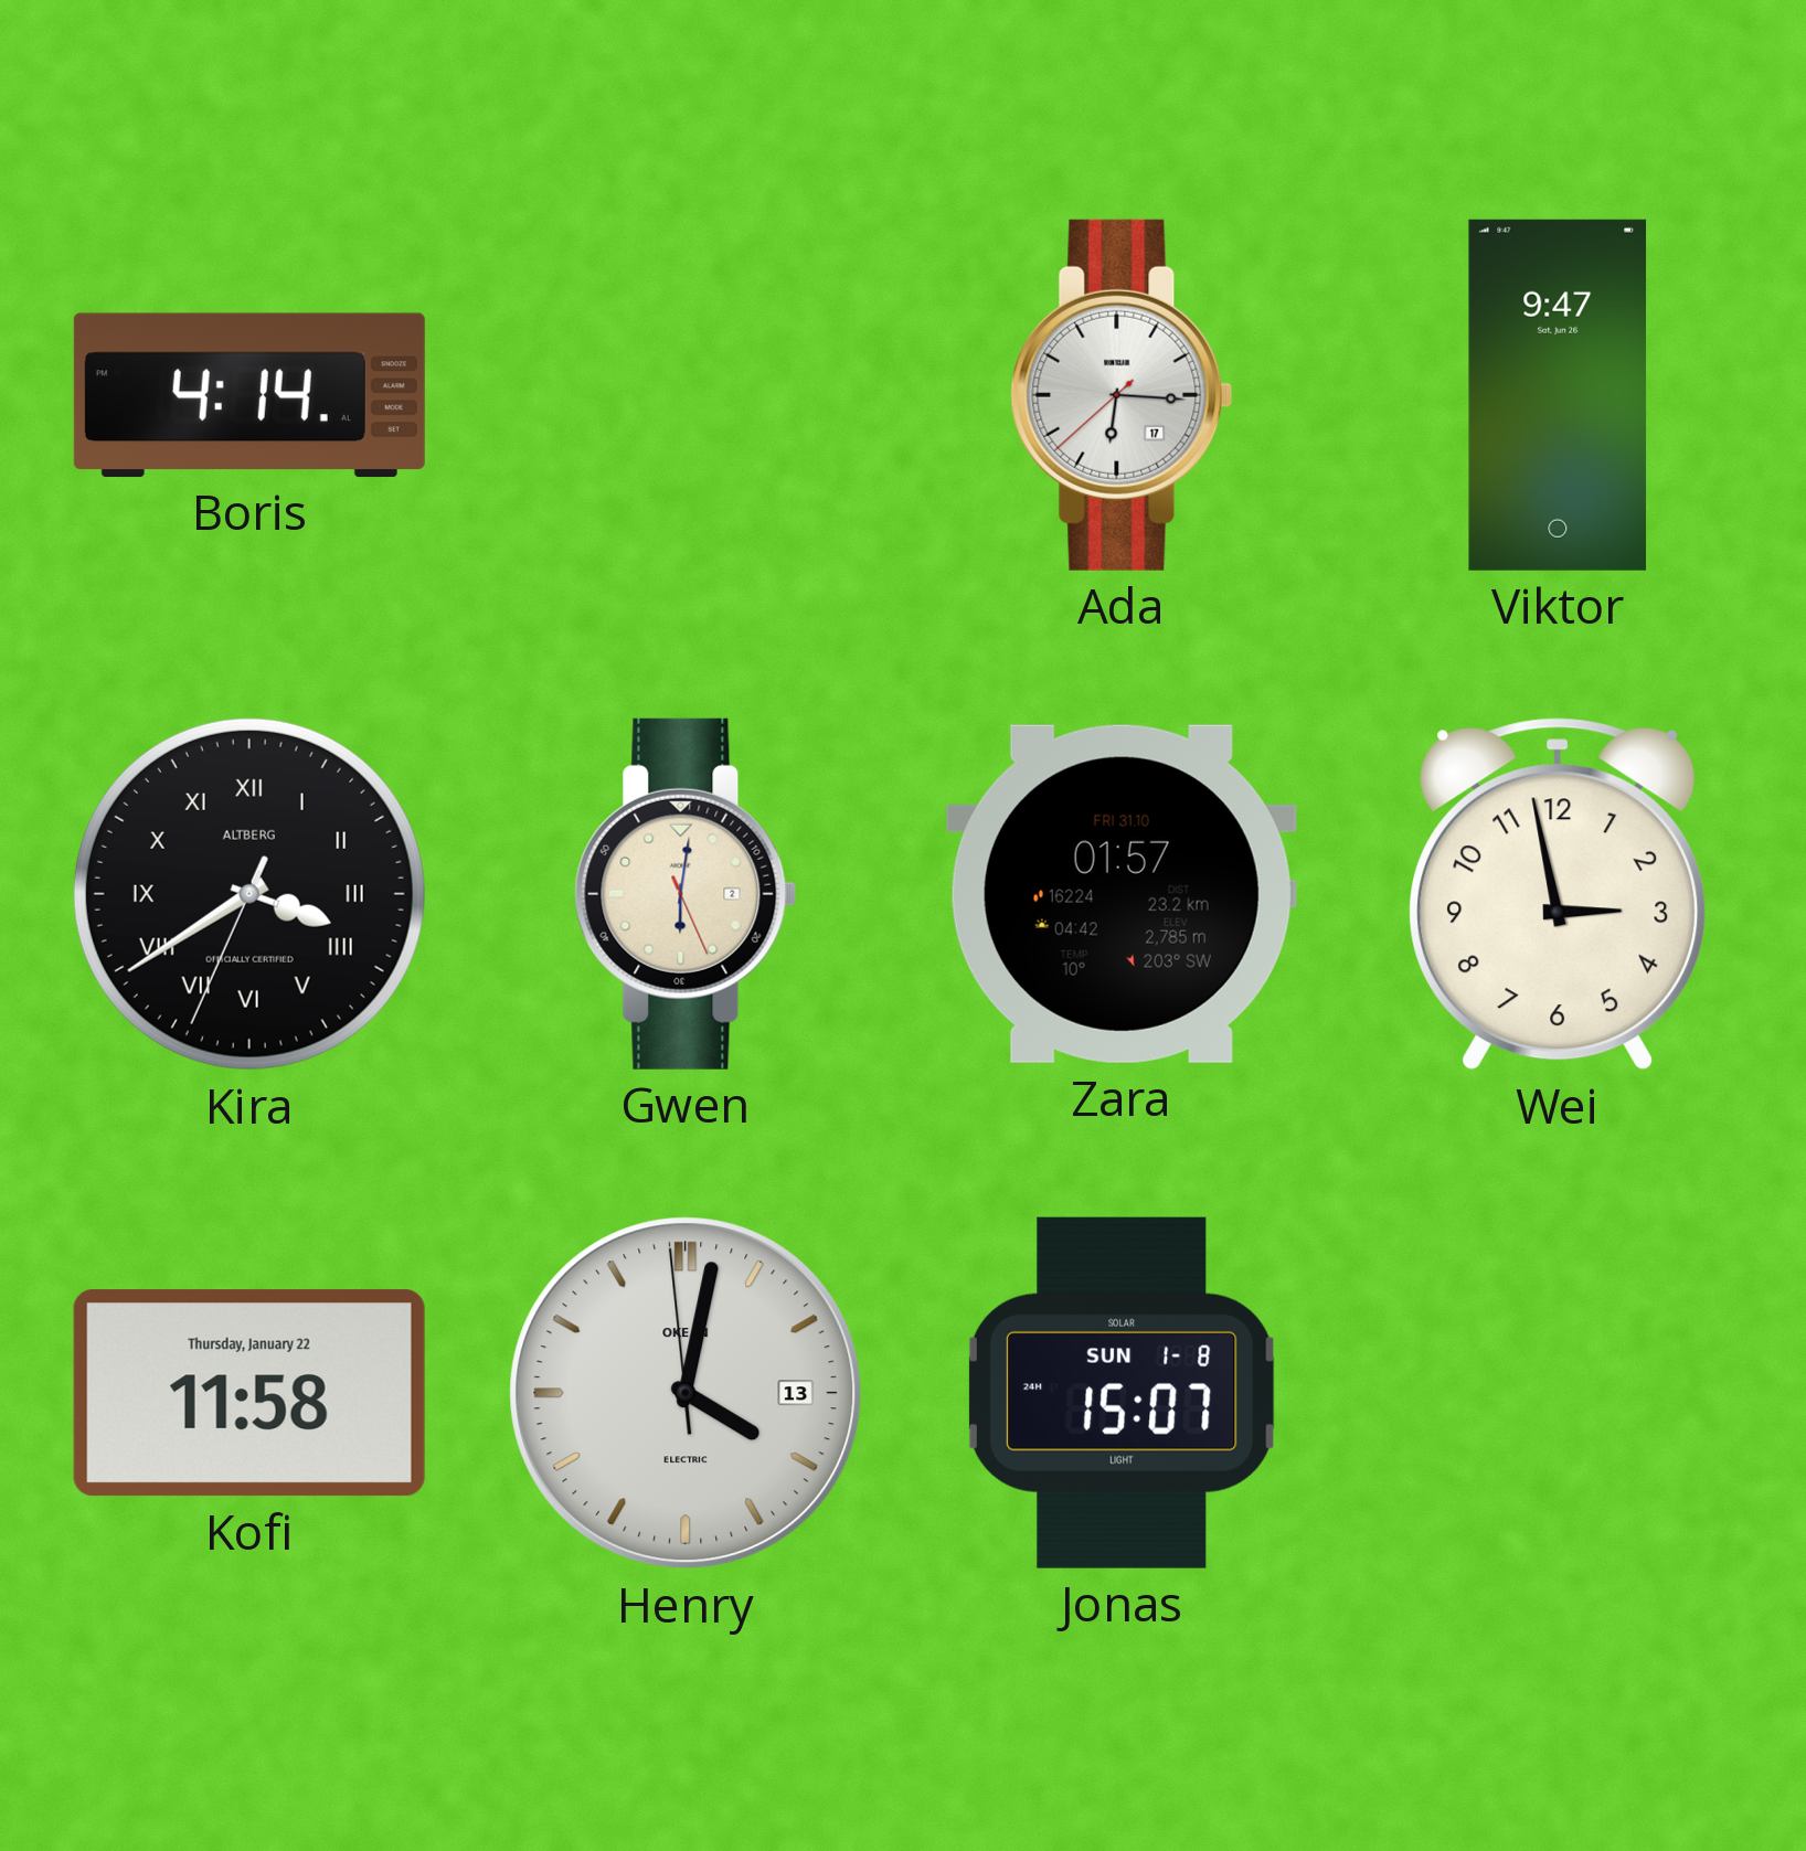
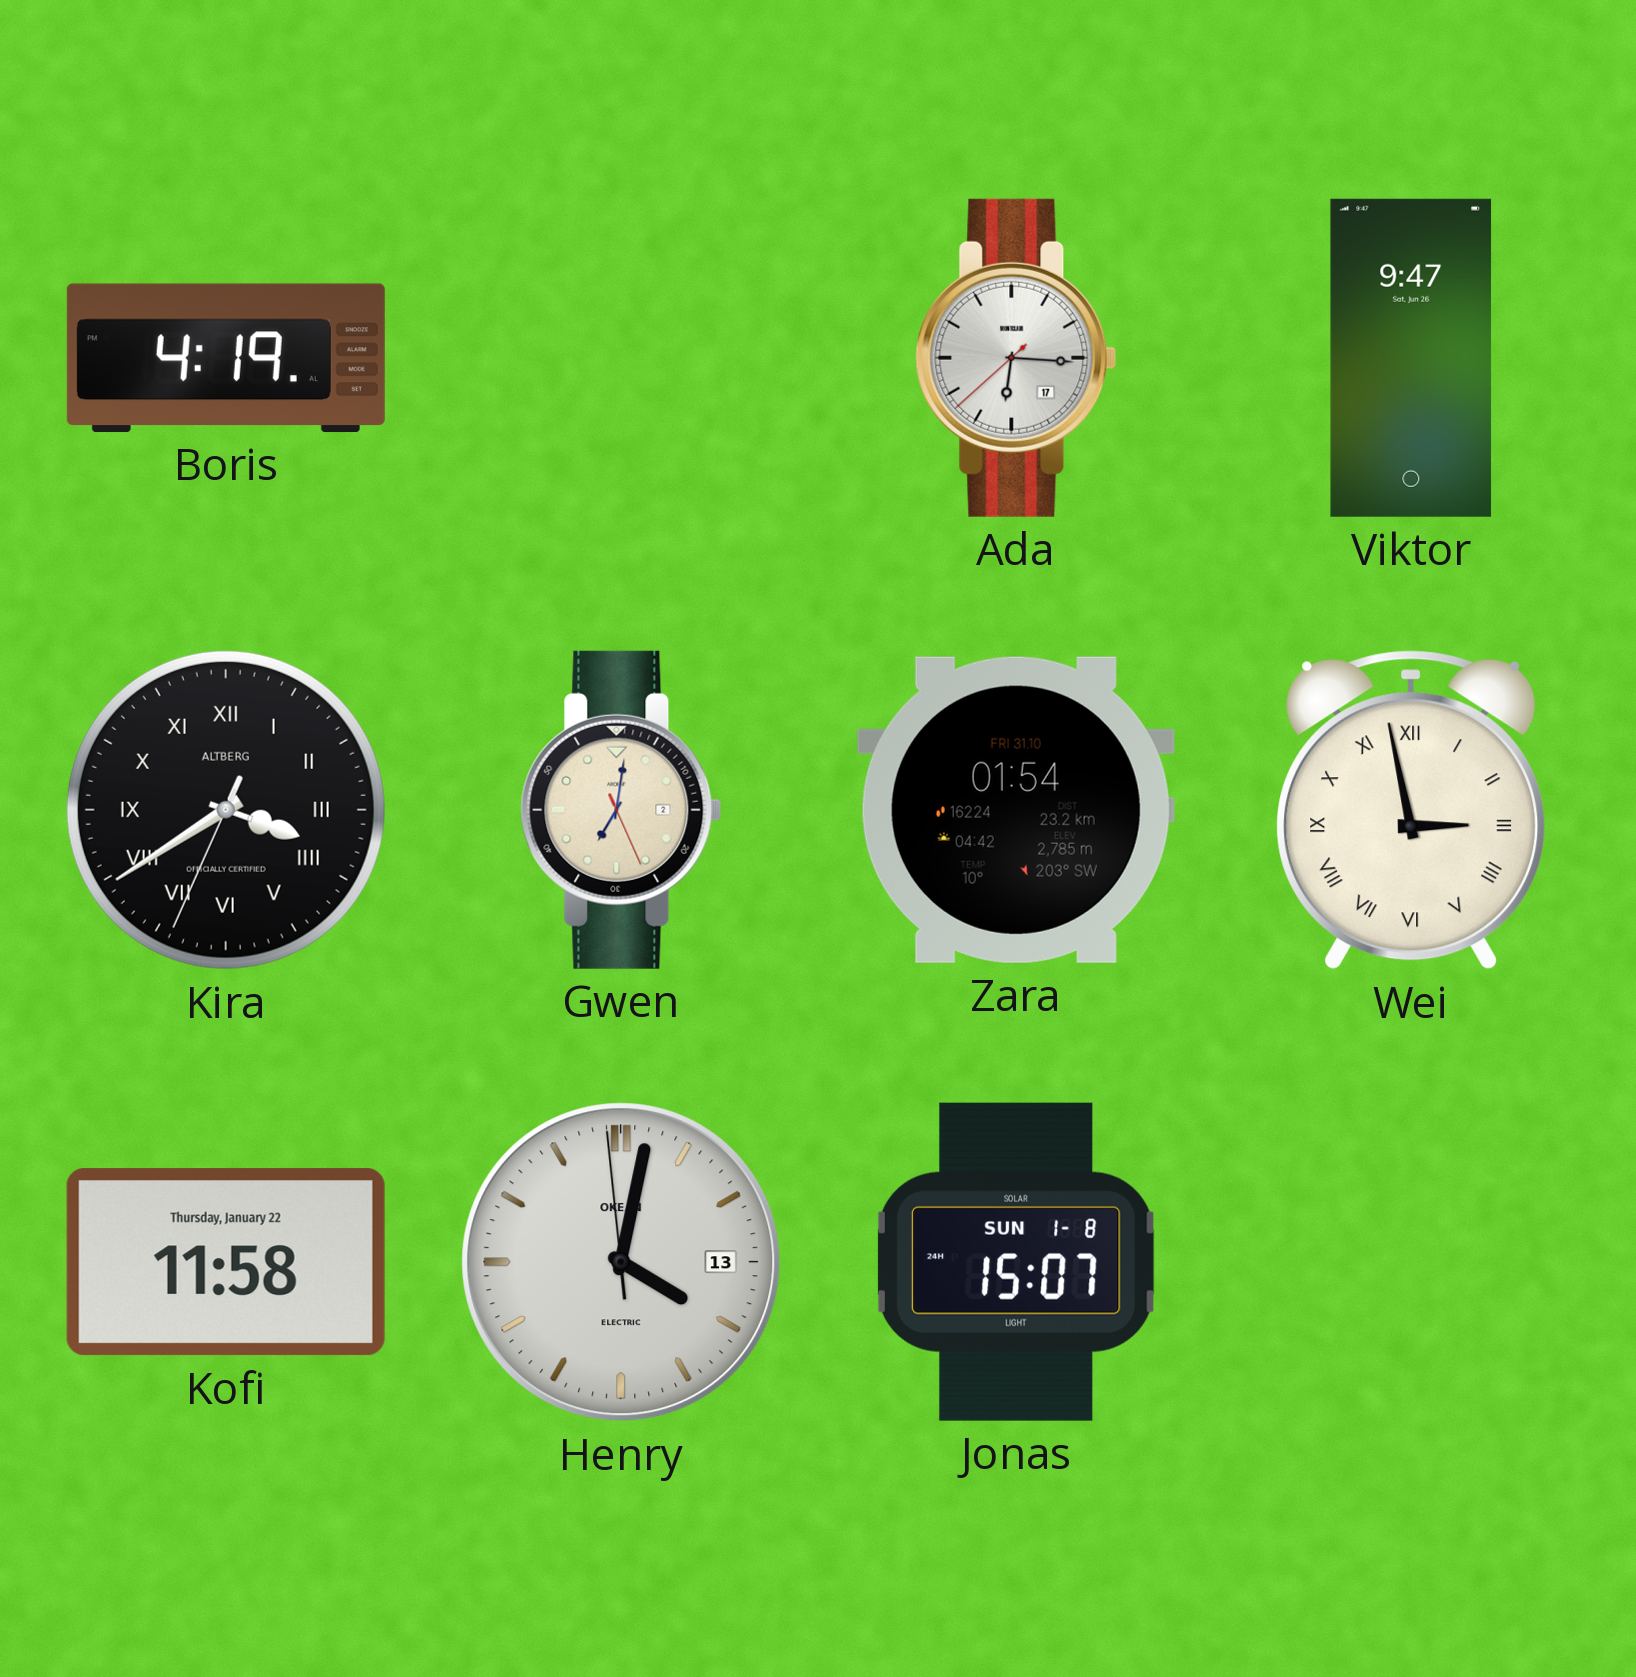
Boris: 4:14 -> 4:19
Gwen: 6:01 -> 7:01
Zara: 01:57 -> 01:54
Wei numerals: Arabic -> Roman
